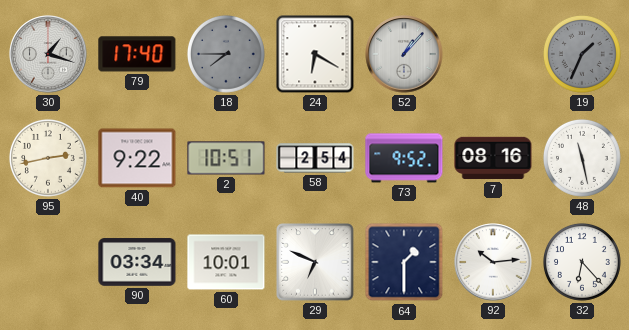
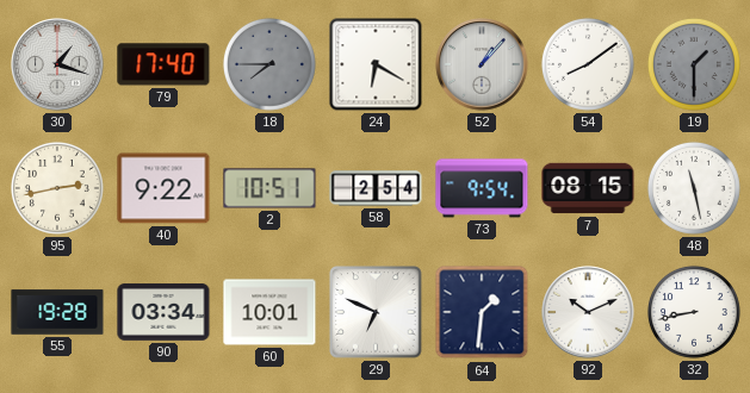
54: none -> 8:09
19: 1:34 -> 1:30
73: 9:52 -> 9:54
7: 08:16 -> 08:15
55: none -> 19:28
64: 1:30 -> 1:31
92: 10:14 -> 10:11
32: 6:23 -> 8:43
